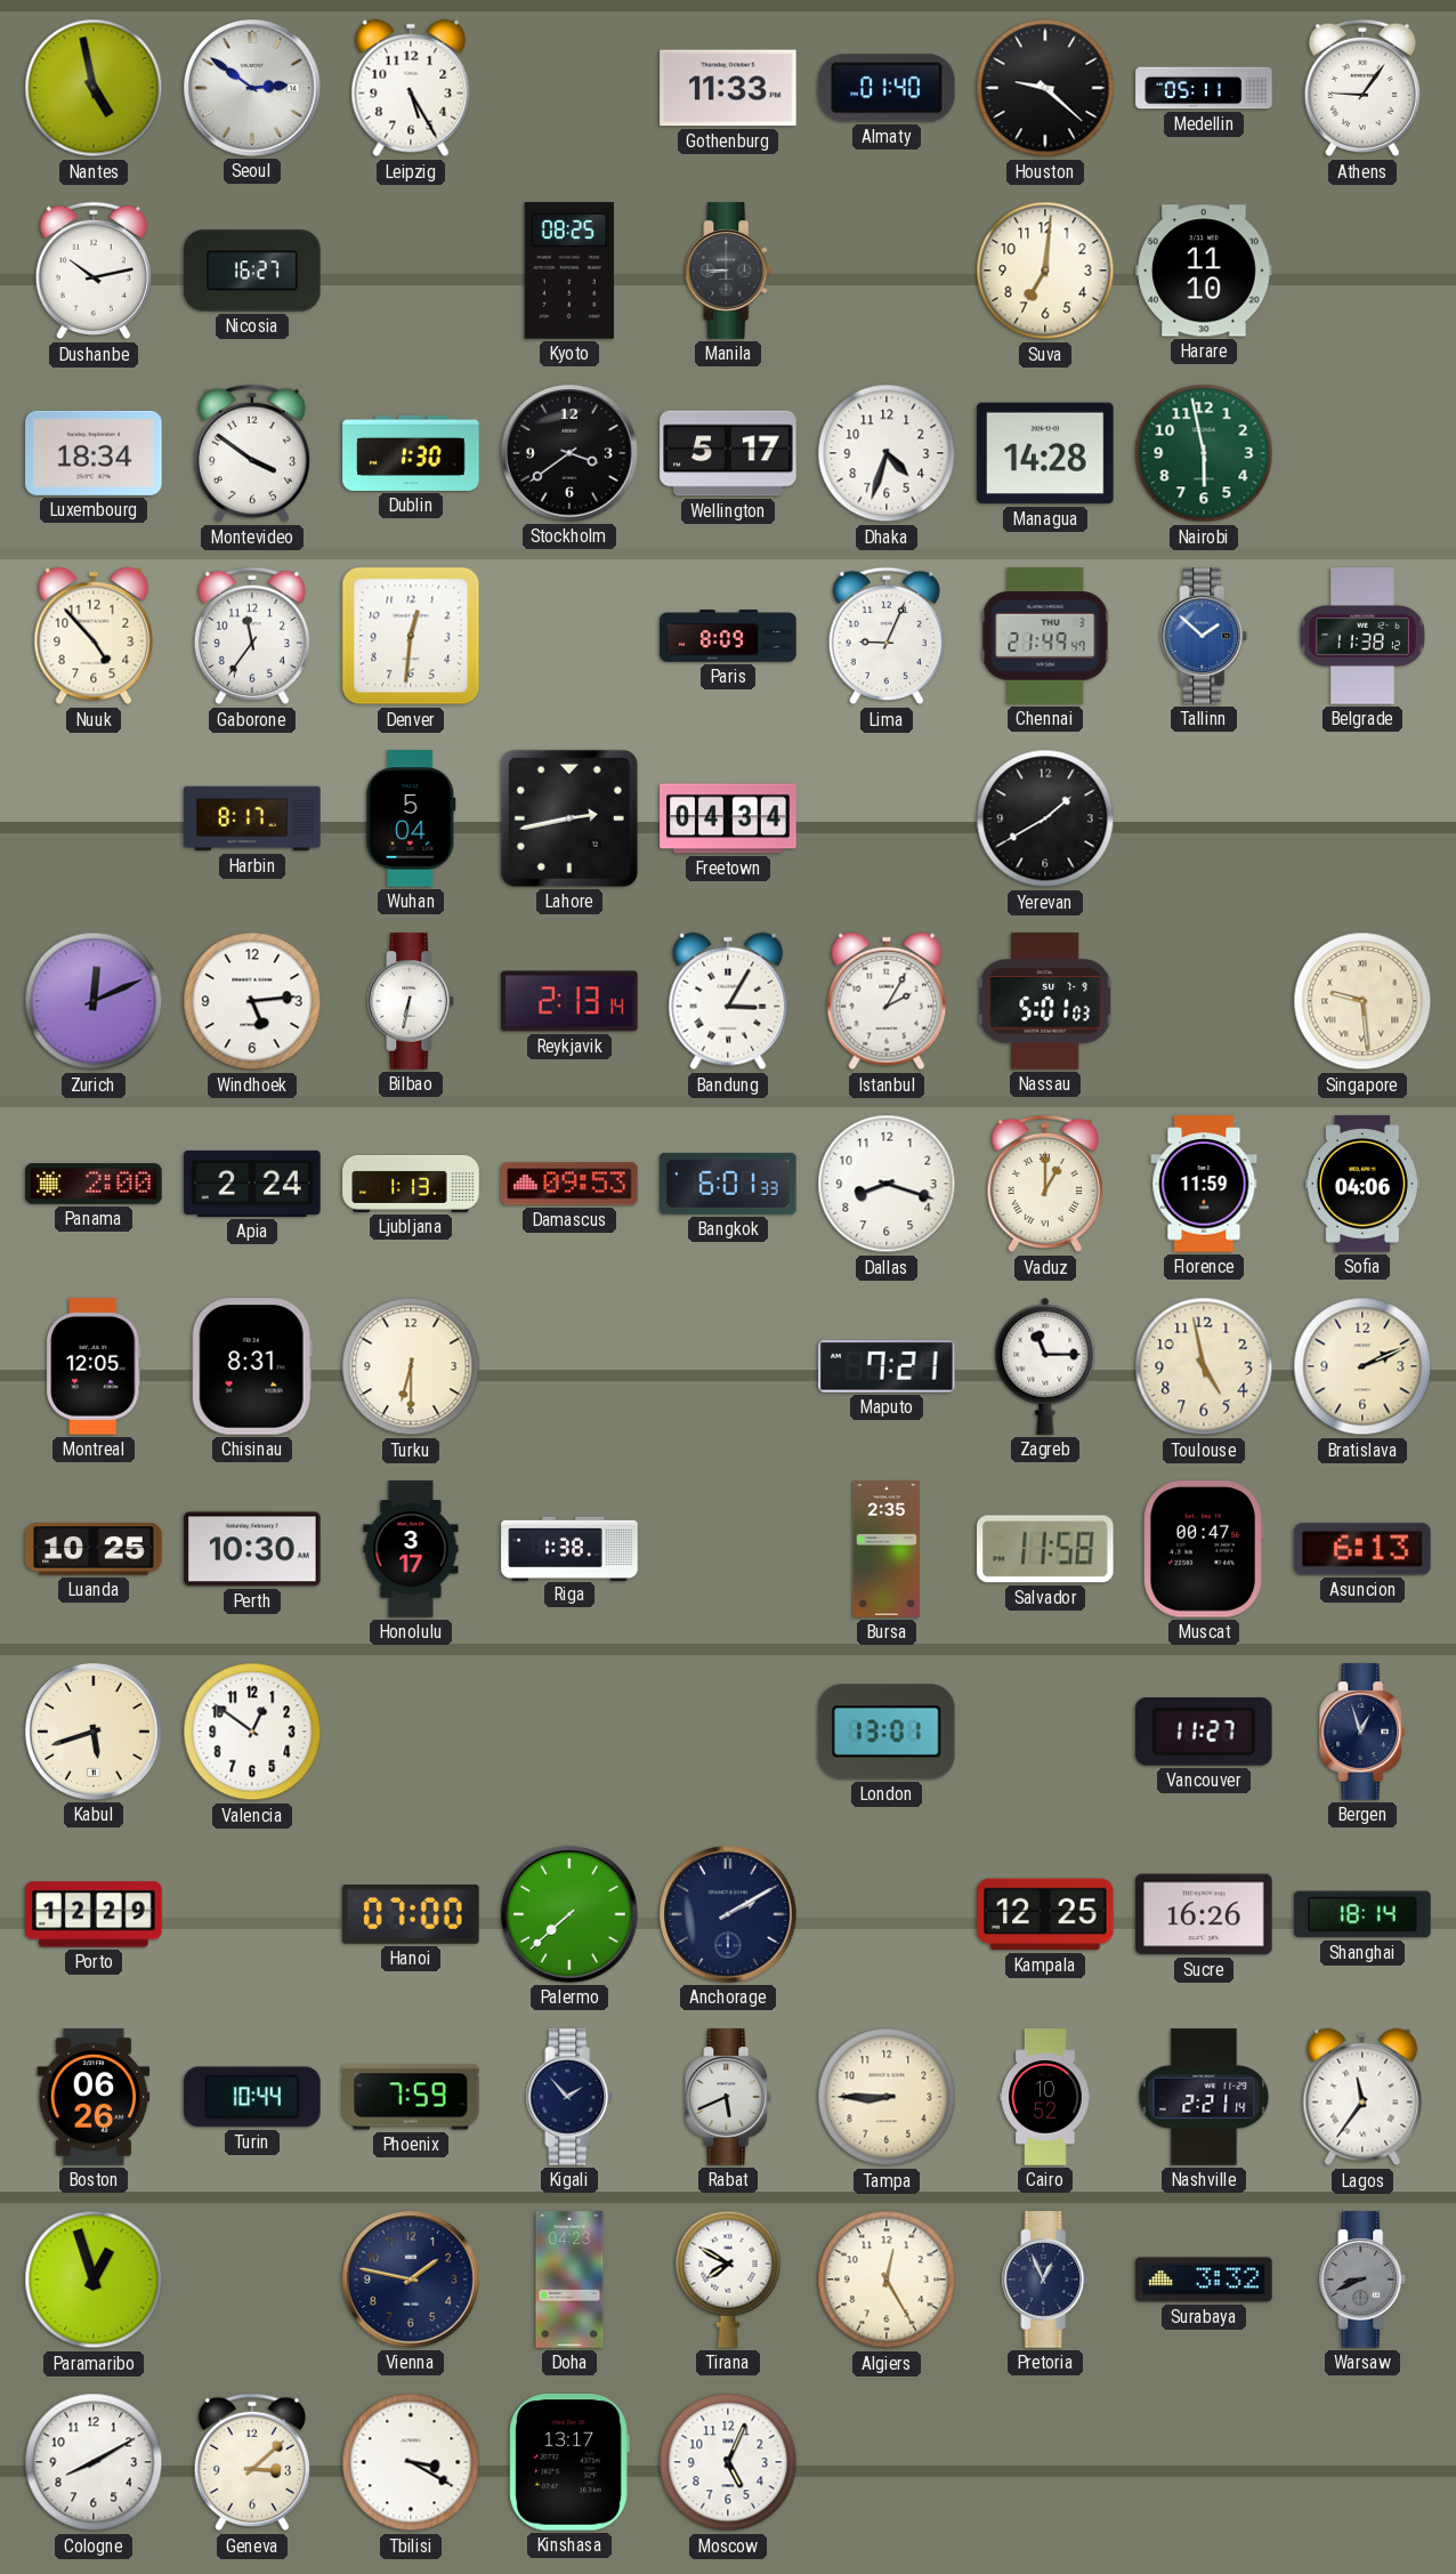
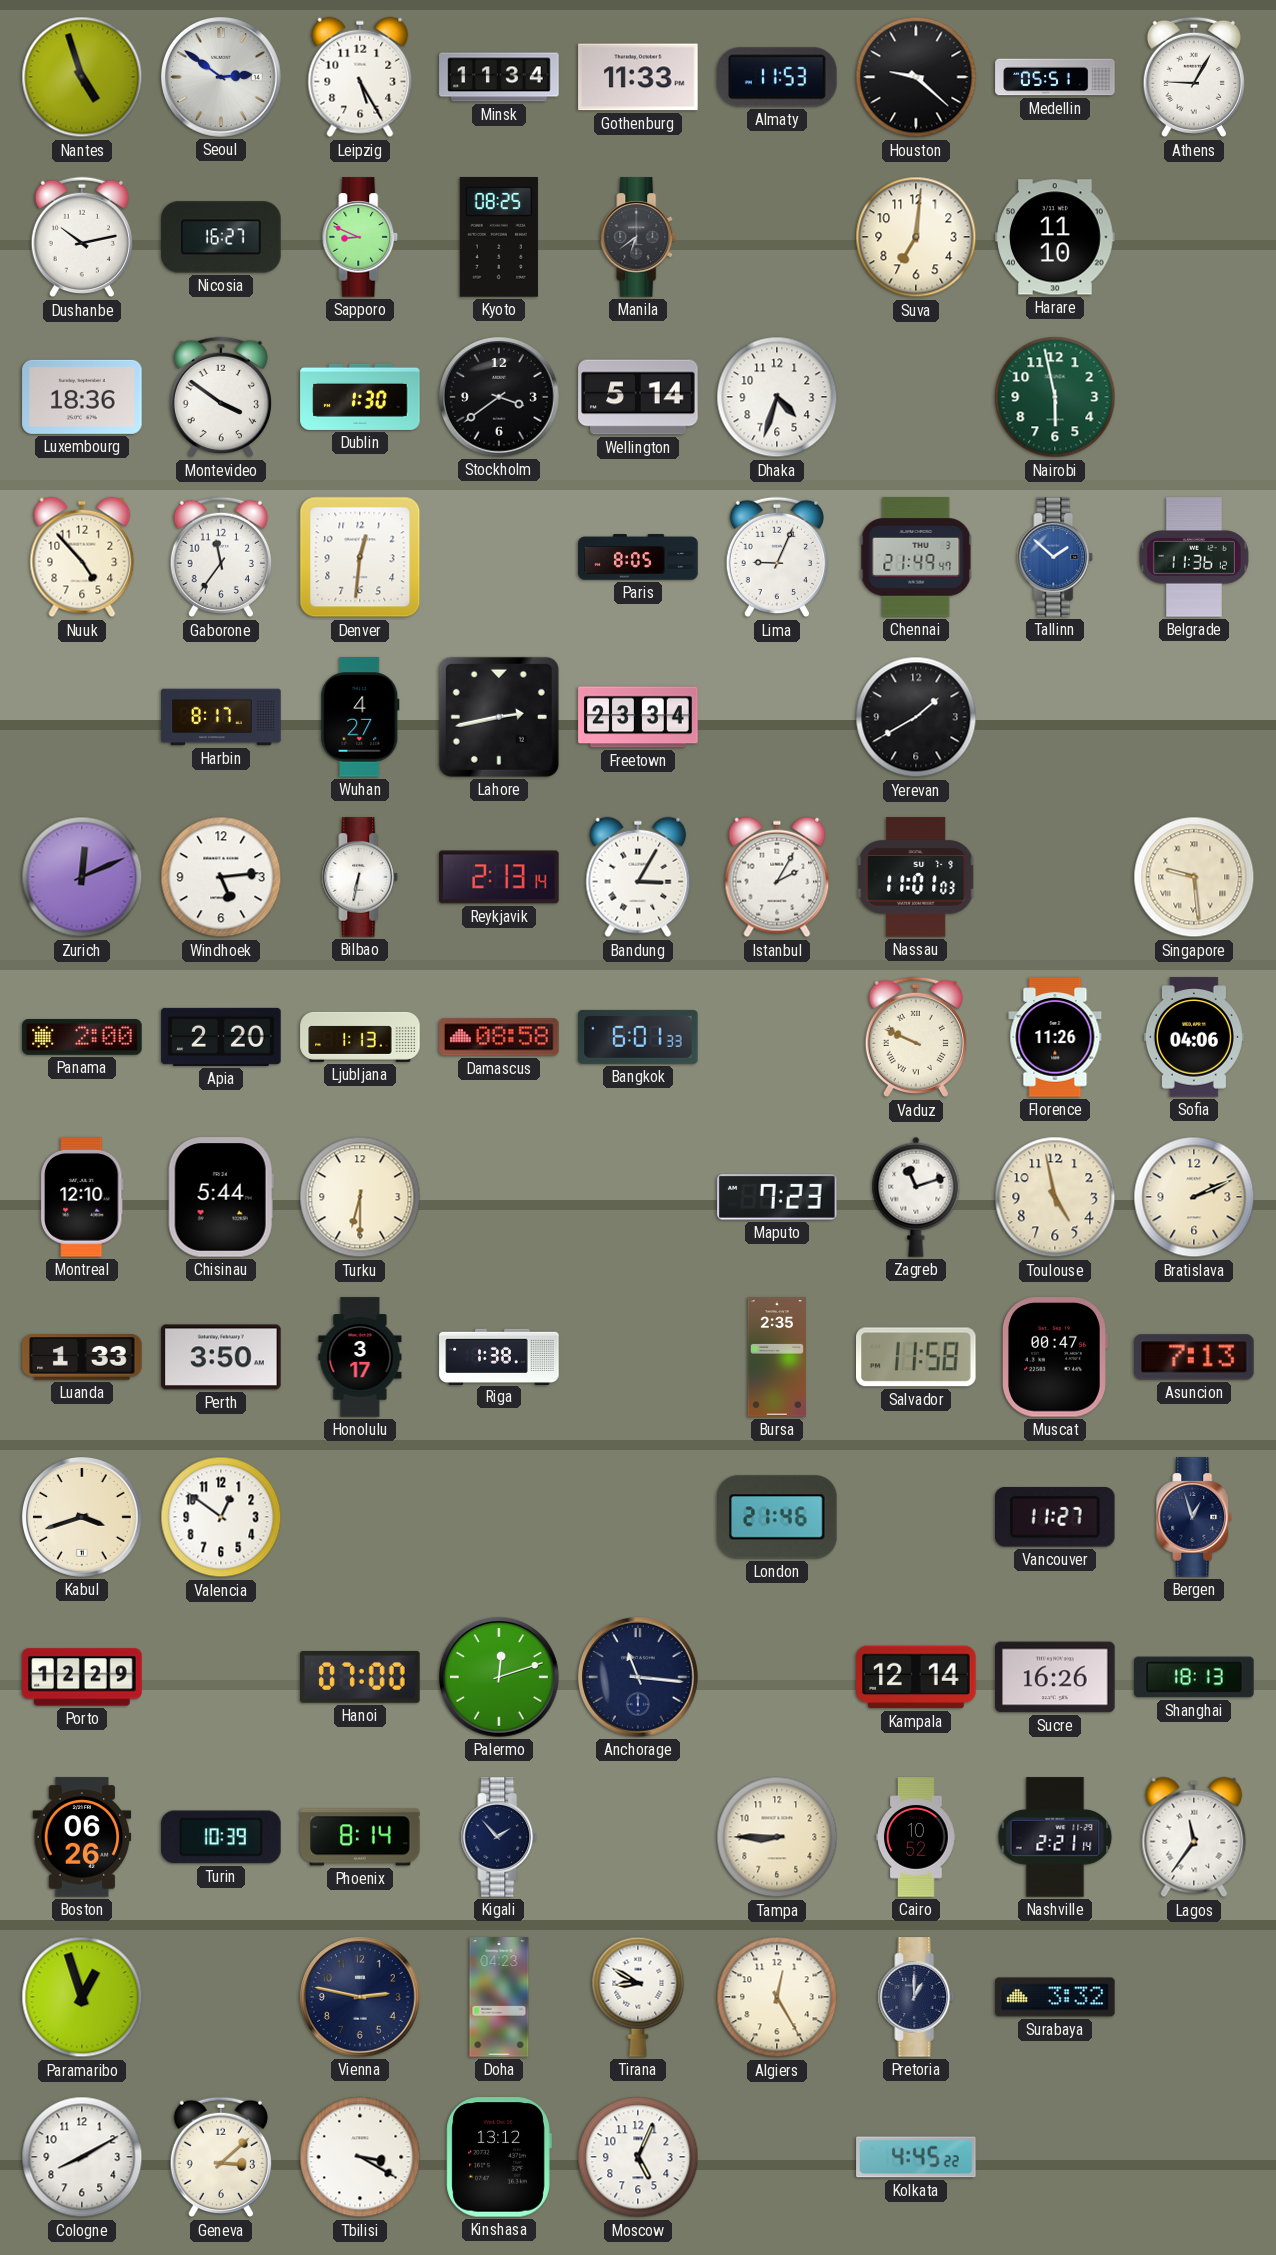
Nantes: 4:58 -> 4:57
Minsk: none -> 11:34
Almaty: 01:40 -> 11:53
Medellin: 05:11 -> 05:51
Athens: 9:06 -> 9:05
Sapporo: none -> 8:49
Manila: 8:45 -> 6:39
Luxembourg: 18:34 -> 18:36
Wellington: 5:17 -> 5:14
Managua: 14:28 -> none
Paris: 8:09 -> 8:05
Belgrade: 11:38 -> 11:36
Wuhan: 5:04 -> 4:27
Freetown: 04:34 -> 23:34
Nassau: 5:01 -> 11:01
Apia: 2:24 -> 2:20
Damascus: 09:53 -> 08:58
Dallas: 8:18 -> none
Vaduz: 1:00 -> 9:49
Florence: 11:59 -> 11:26
Montreal: 12:05 -> 12:10
Chisinau: 8:31 -> 5:44
Maputo: 7:21 -> 7:23
Zagreb: 11:15 -> 11:12
Luanda: 10:25 -> 1:33
Perth: 10:30 -> 3:50
Asuncion: 6:13 -> 7:13
Kabul: 5:42 -> 3:42
London: 13:01 -> 21:46
Palermo: 7:38 -> 12:12
Anchorage: 2:10 -> 11:16
Kampala: 12:25 -> 12:14
Shanghai: 18:14 -> 18:13
Turin: 10:44 -> 10:39
Phoenix: 7:59 -> 8:14
Rabat: 5:41 -> none
Vienna: 1:47 -> 2:47
Tirana: 7:50 -> 8:50
Pretoria: 12:56 -> 1:00
Warsaw: 8:41 -> none
Kinshasa: 13:17 -> 13:12
Kolkata: none -> 4:45
